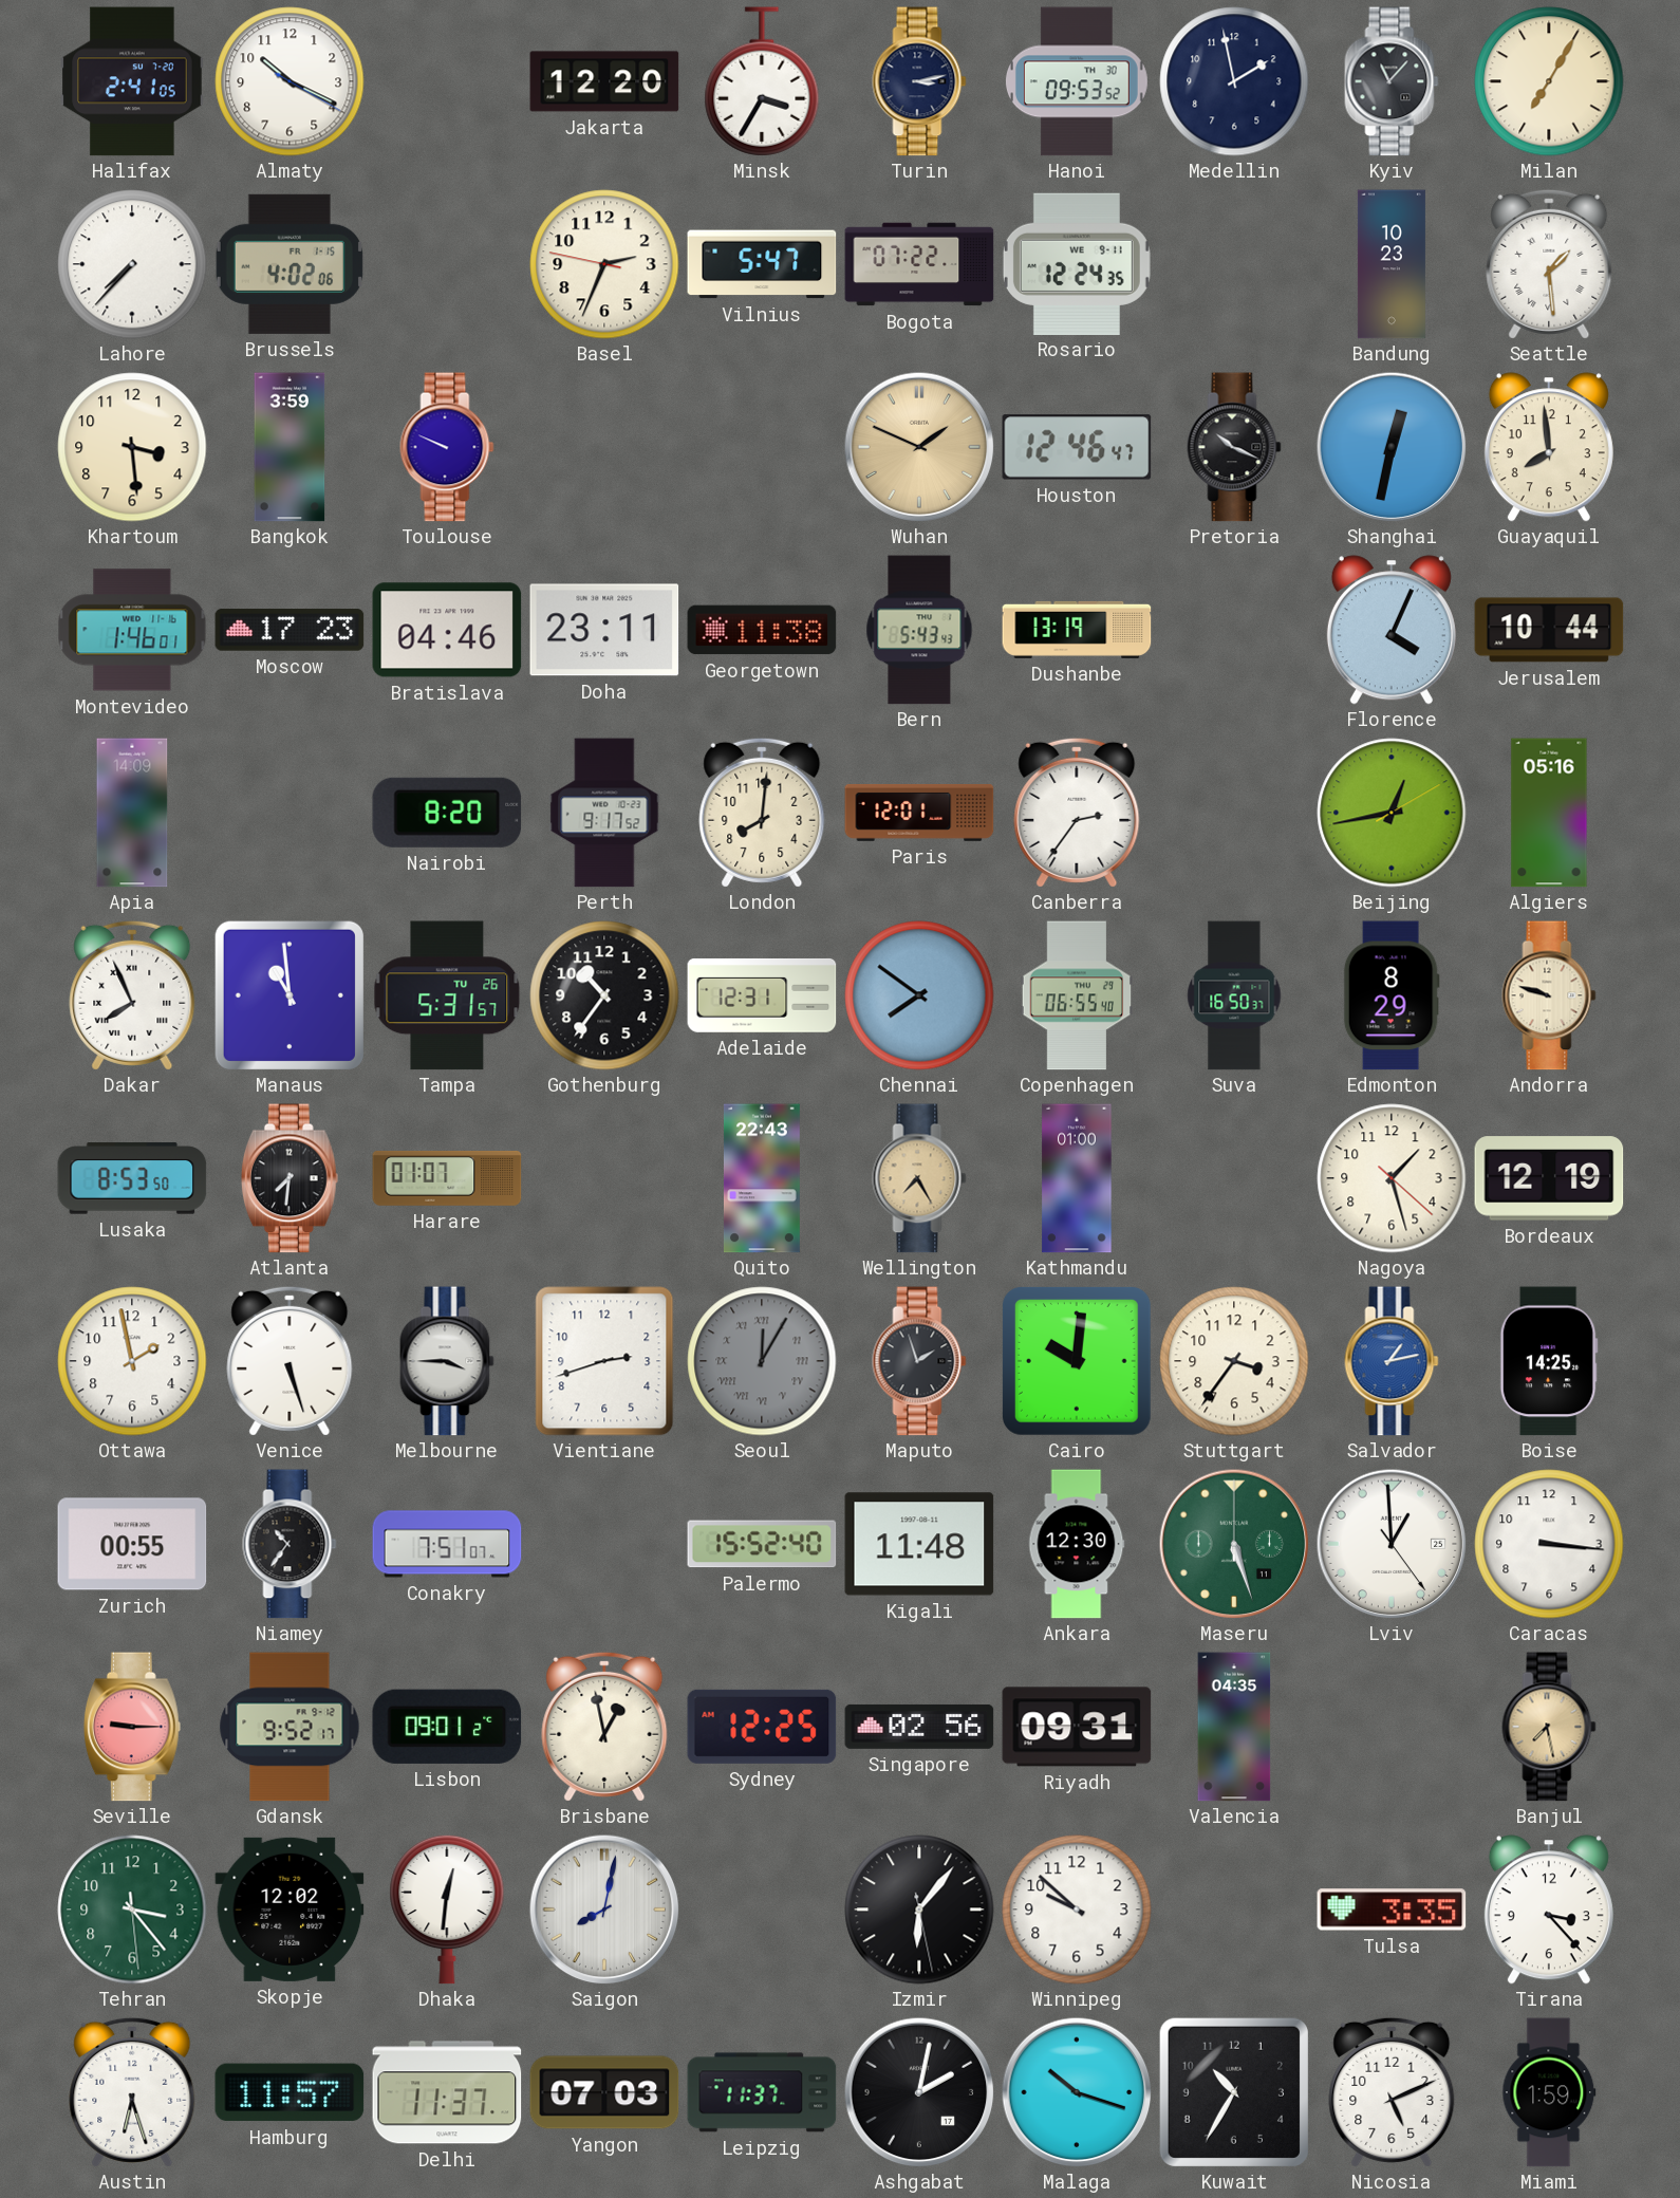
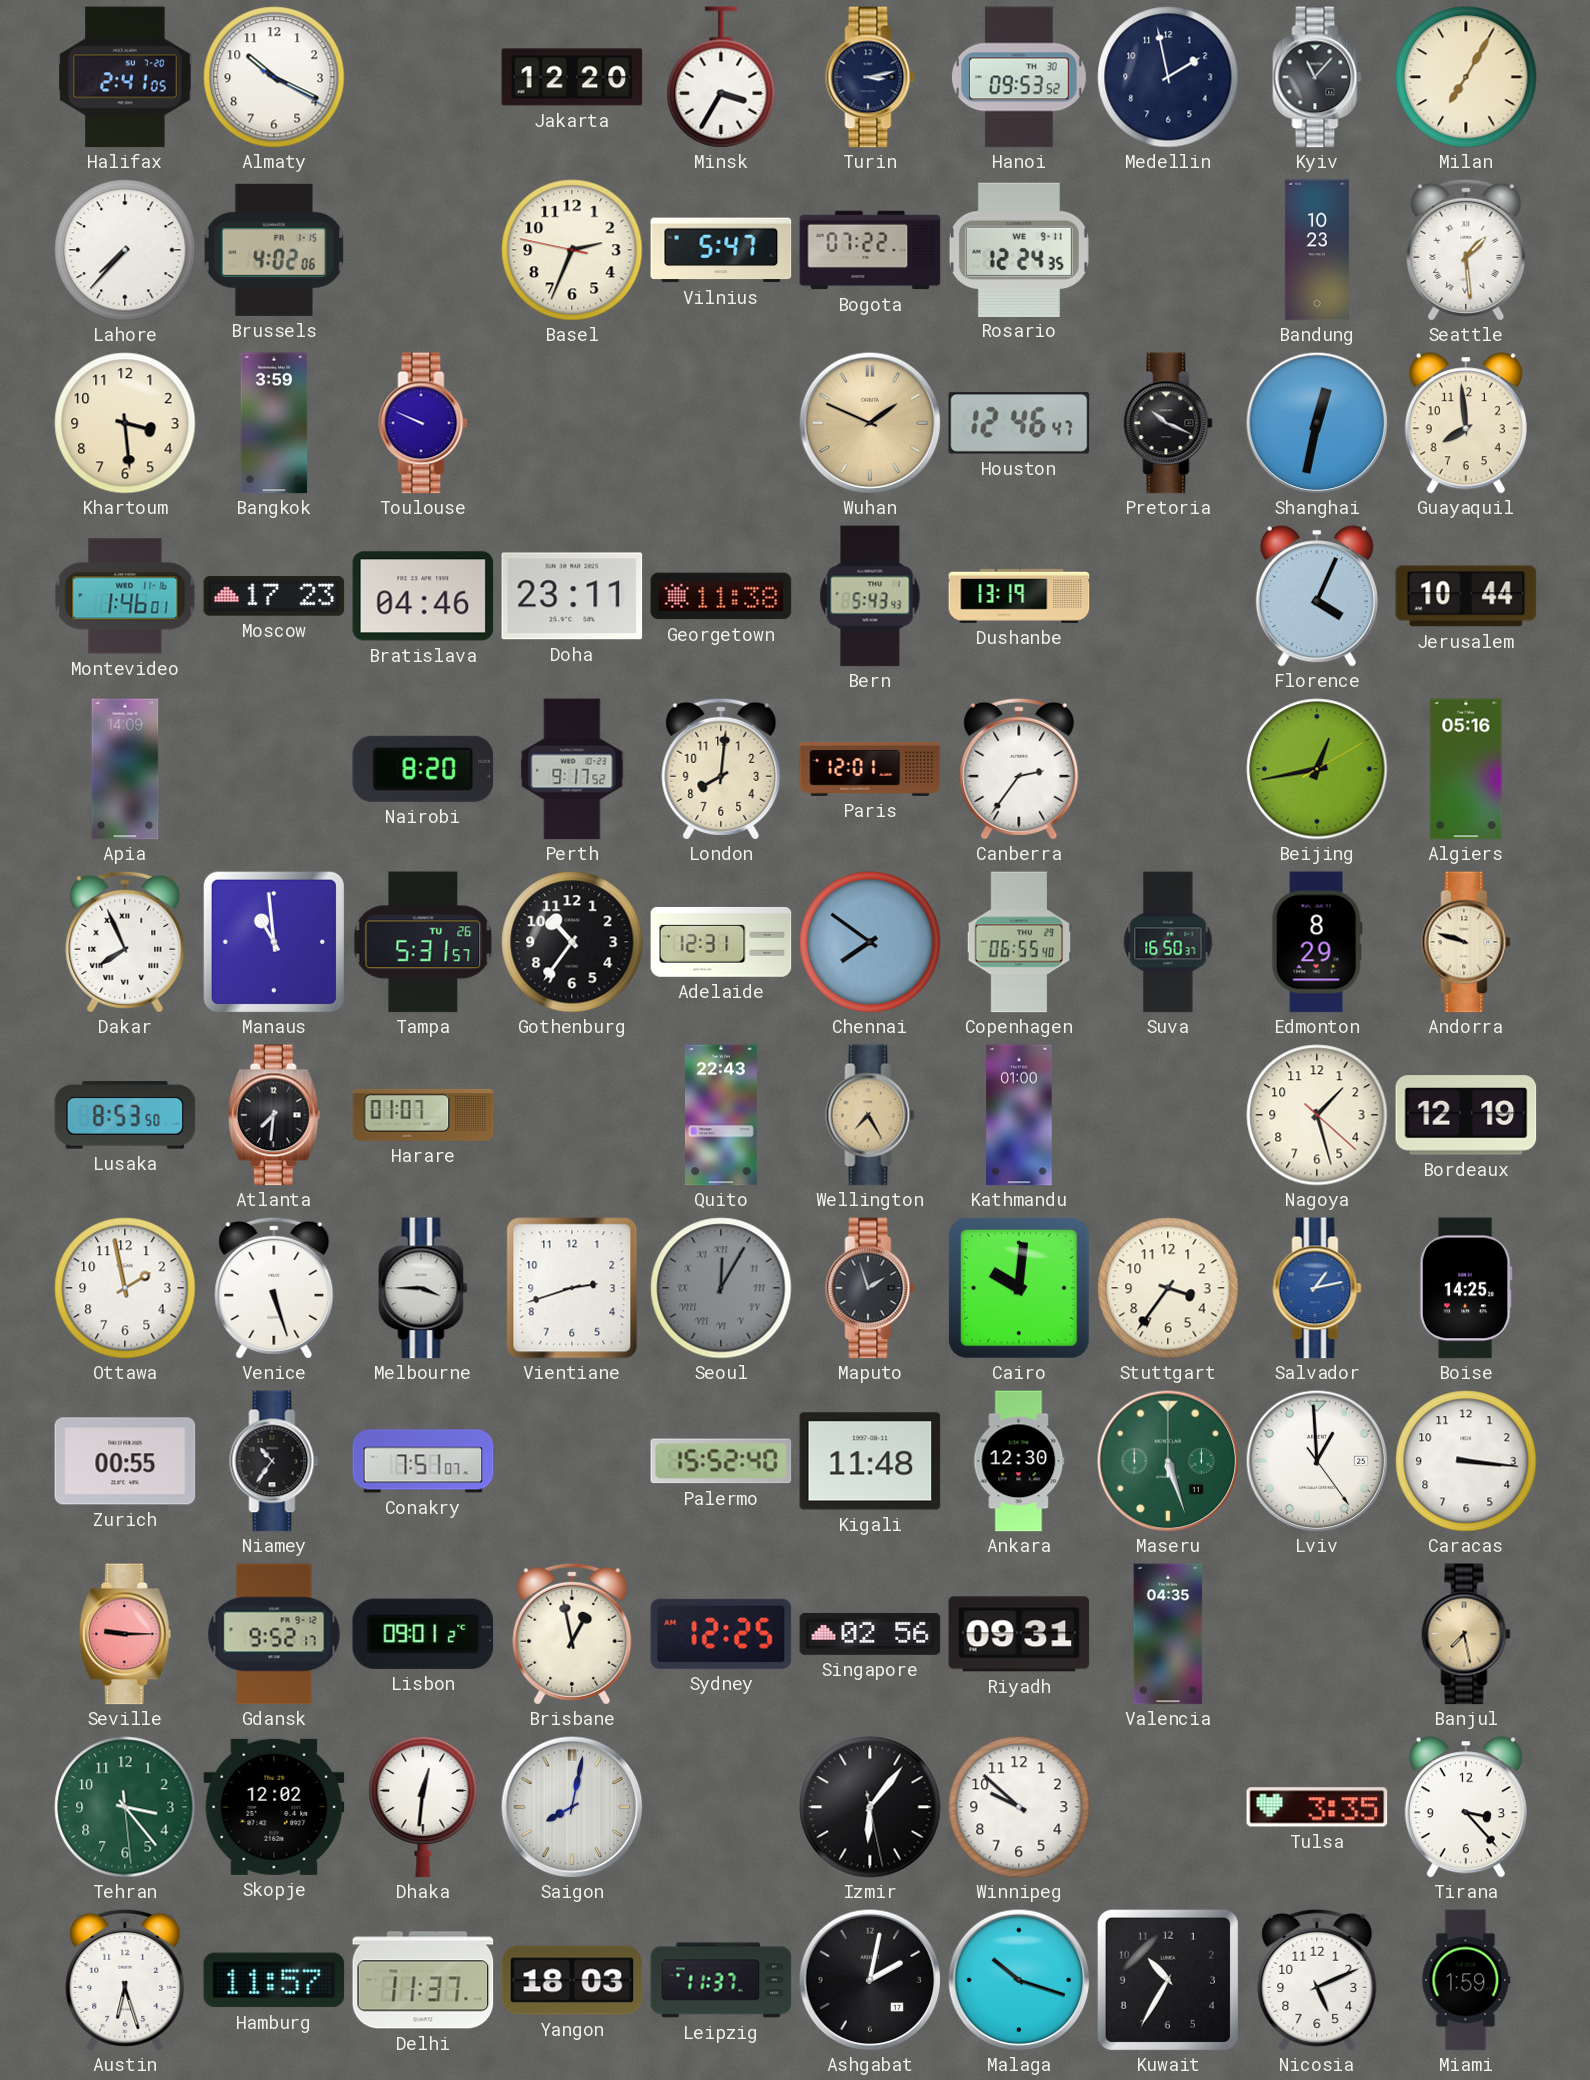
Yangon: 07:03 -> 18:03
